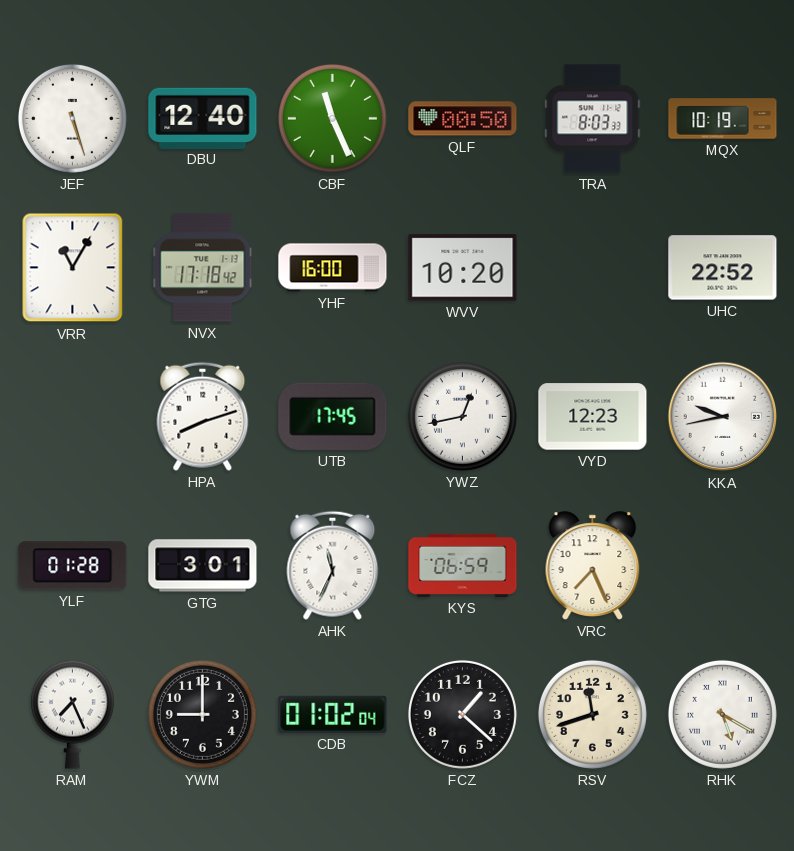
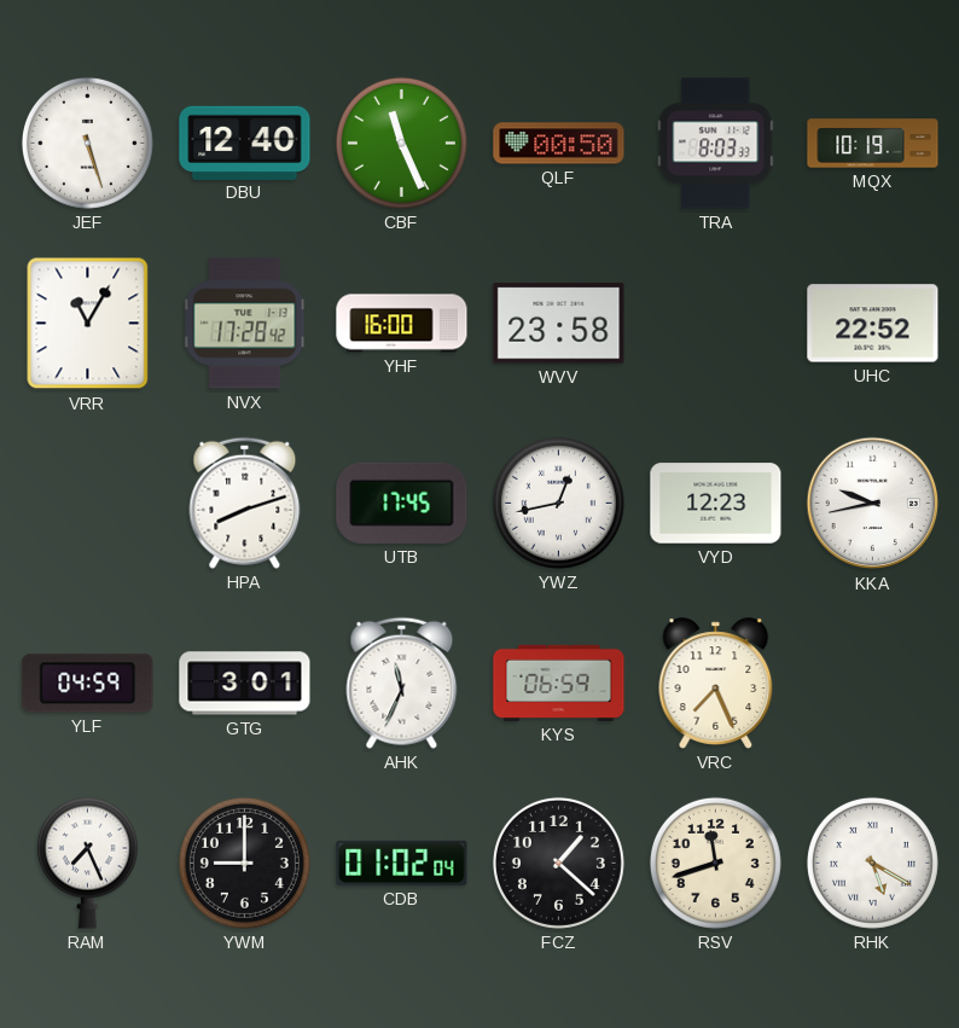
NVX: 17:18 -> 17:28
WVV: 10:20 -> 23:58
YLF: 01:28 -> 04:59
